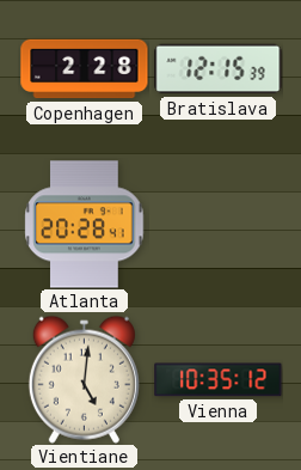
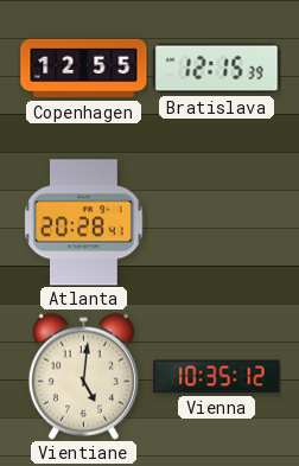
Copenhagen: 2:28 -> 12:55
